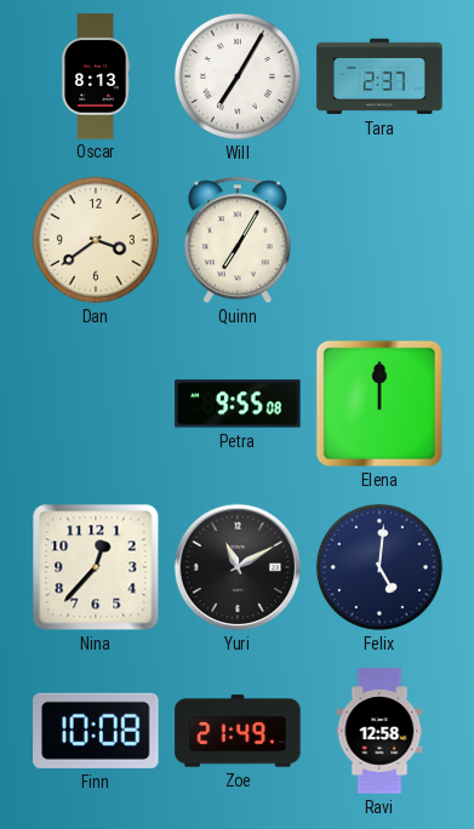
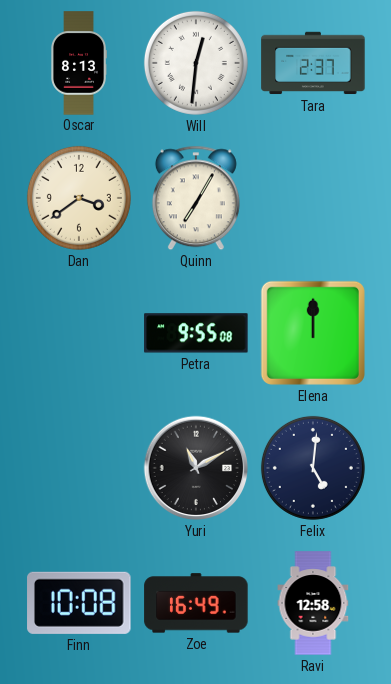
Will: 7:05 -> 12:31
Nina: 12:37 -> none
Zoe: 21:49 -> 16:49
